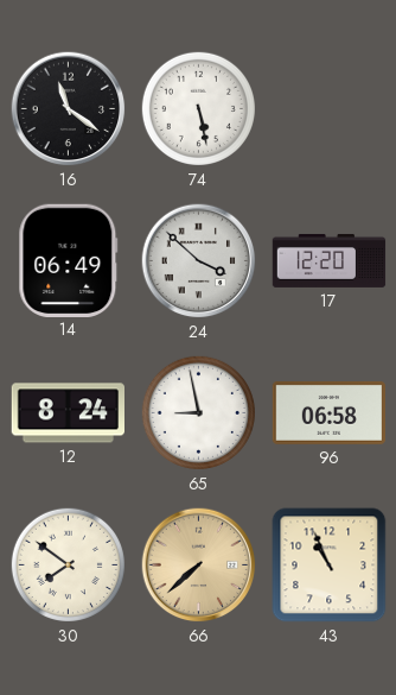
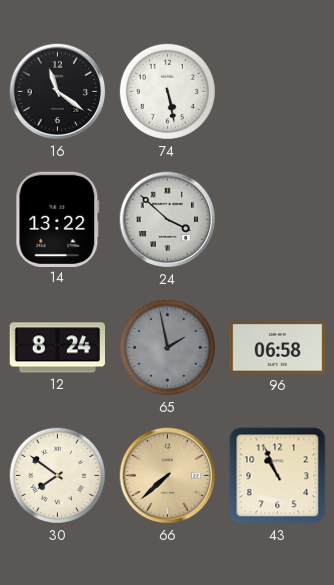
14: 06:49 -> 13:22
17: 12:20 -> none
65: 8:58 -> 1:58
65 dial: white -> grey
